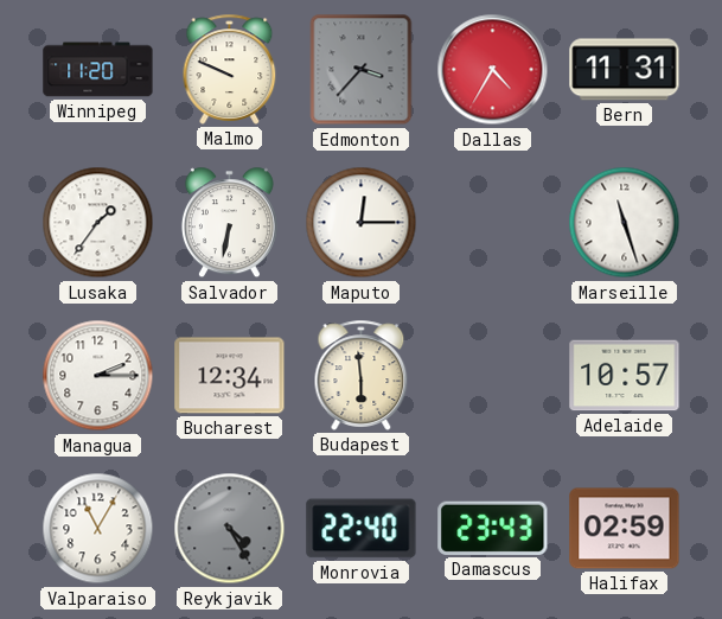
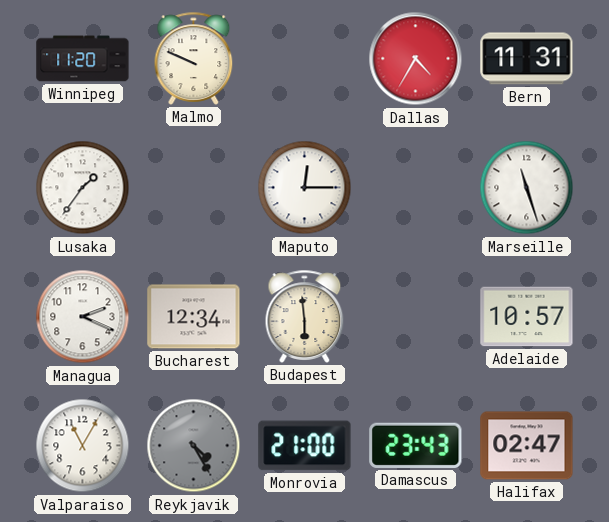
Edmonton: 3:37 -> none
Salvador: 6:32 -> none
Managua: 2:15 -> 2:19
Monrovia: 22:40 -> 21:00
Halifax: 02:59 -> 02:47
